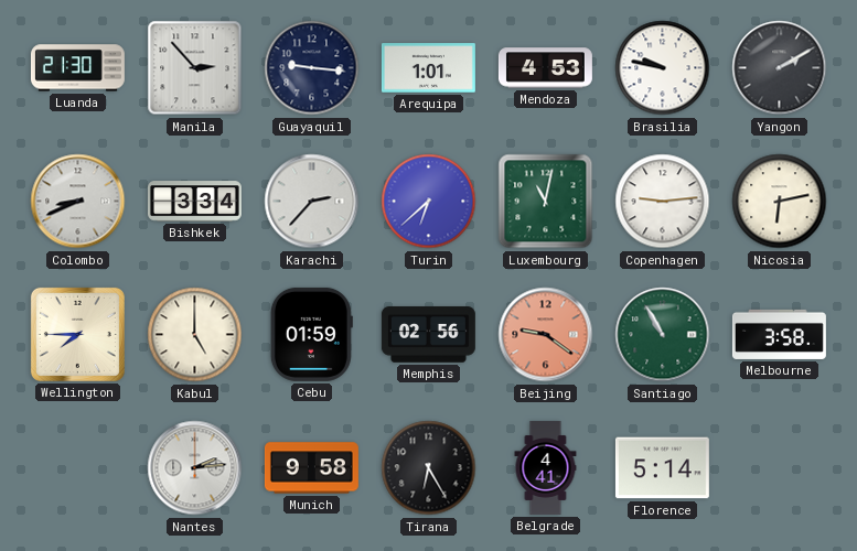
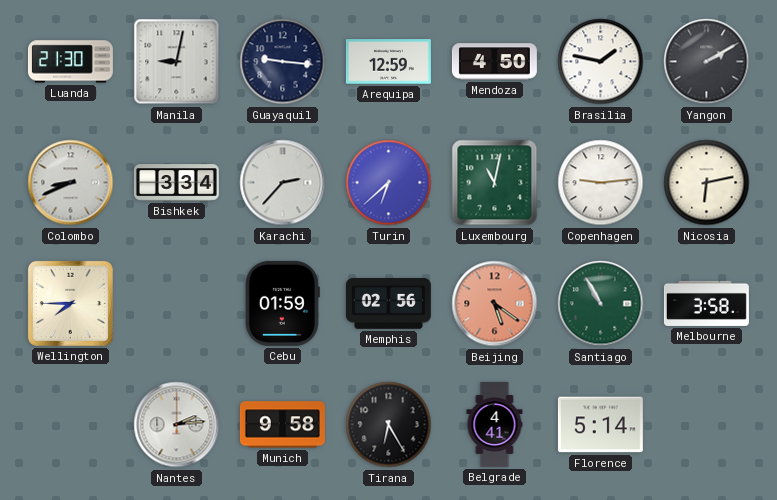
Manila: 2:53 -> 9:02
Arequipa: 1:01 -> 12:59
Mendoza: 4:53 -> 4:50
Brasilia: 9:47 -> 1:47
Kabul: 5:00 -> none
Beijing: 9:21 -> 5:21
